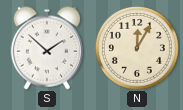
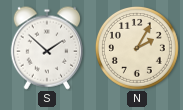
N: 12:05 -> 2:05
